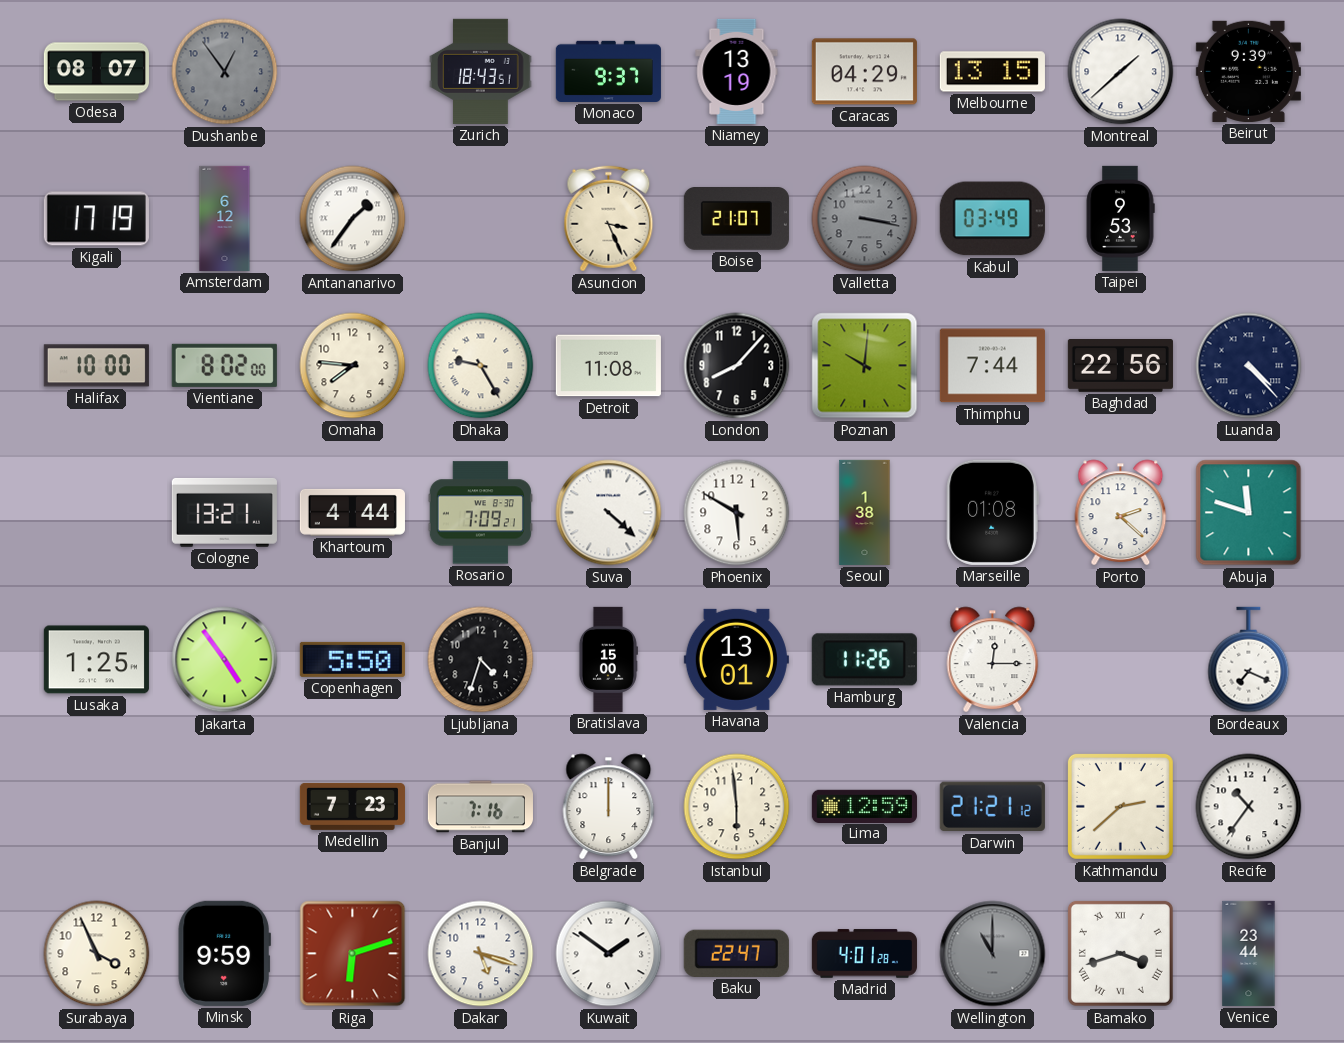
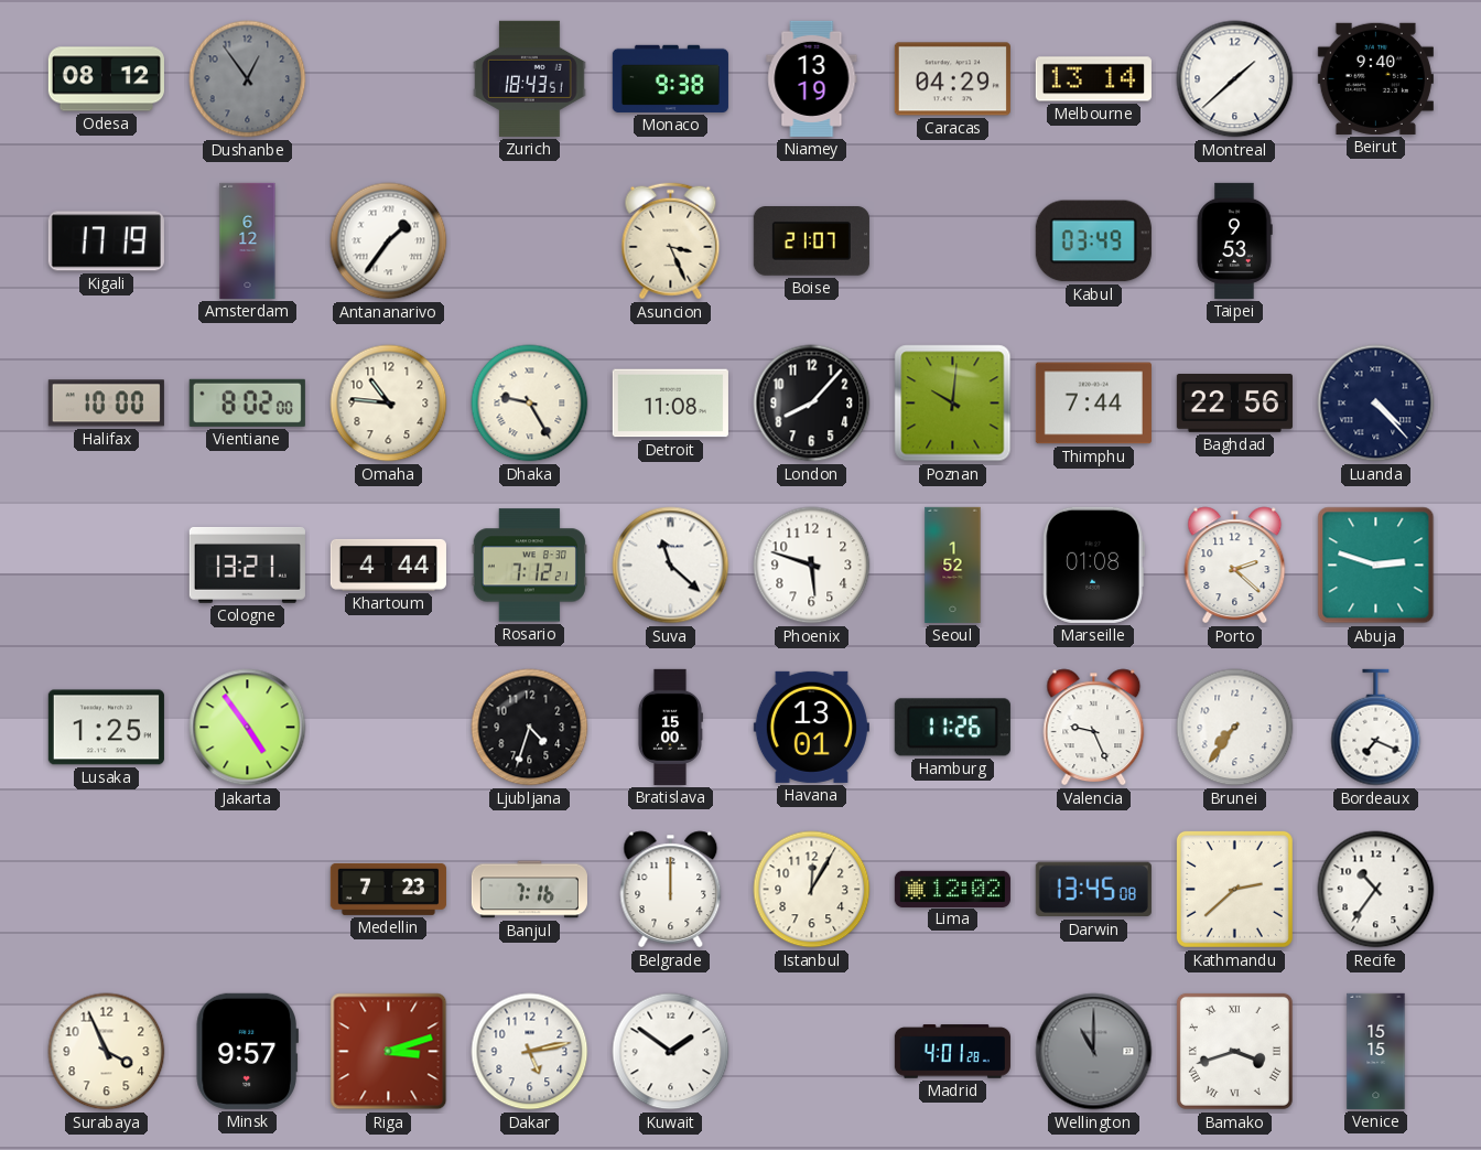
Odesa: 08:07 -> 08:12
Monaco: 9:37 -> 9:38
Melbourne: 13:15 -> 13:14
Beirut: 9:39 -> 9:40
Valletta: 3:17 -> none
Omaha: 7:46 -> 10:46
Rosario: 7:09 -> 7:12
Suva: 4:22 -> 11:22
Phoenix: 5:50 -> 5:48
Seoul: 1:38 -> 1:52
Abuja: 11:48 -> 2:48
Copenhagen: 5:50 -> none
Valencia: 12:15 -> 9:26
Brunei: none -> 7:36
Istanbul: 5:59 -> 12:05
Lima: 12:59 -> 12:02
Darwin: 21:21 -> 13:45
Minsk: 9:59 -> 9:57
Riga: 6:12 -> 3:12
Dakar: 5:18 -> 5:13
Baku: 22:47 -> none
Venice: 23:44 -> 15:15
